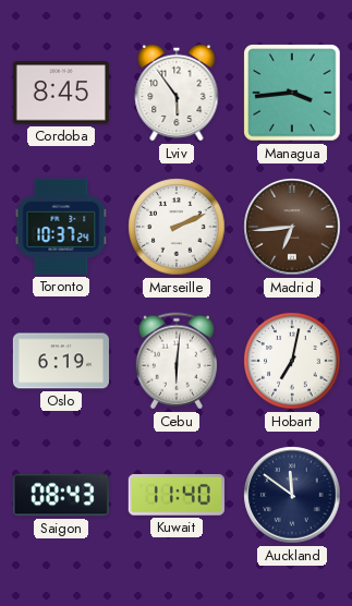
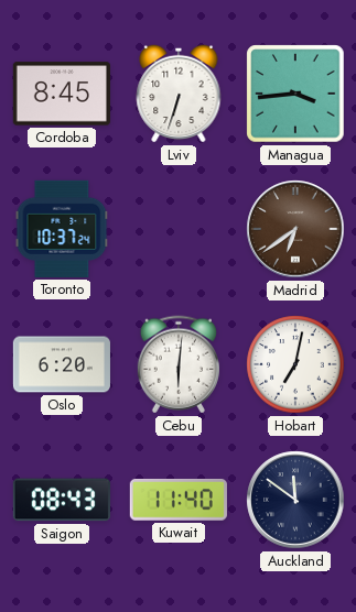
Lviv: 5:54 -> 6:33
Marseille: 2:11 -> none
Madrid: 6:44 -> 6:39
Oslo: 6:19 -> 6:20
